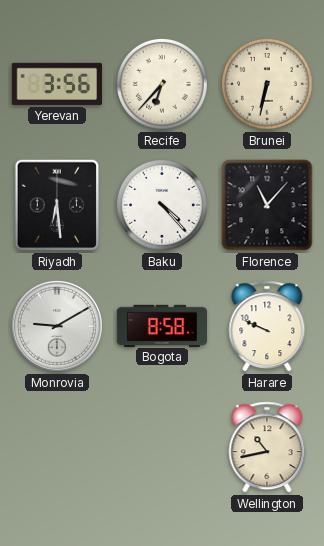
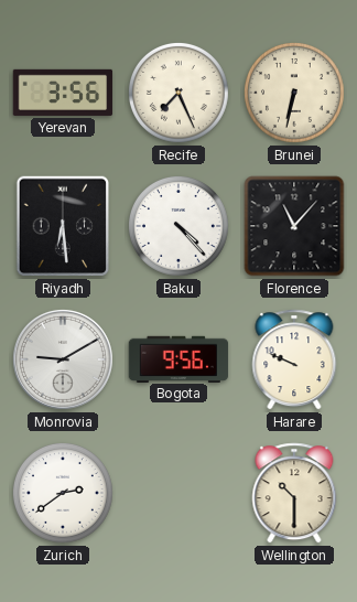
Recife: 6:37 -> 7:26
Bogota: 8:58 -> 9:56
Zurich: none -> 2:39
Wellington: 10:43 -> 10:30
